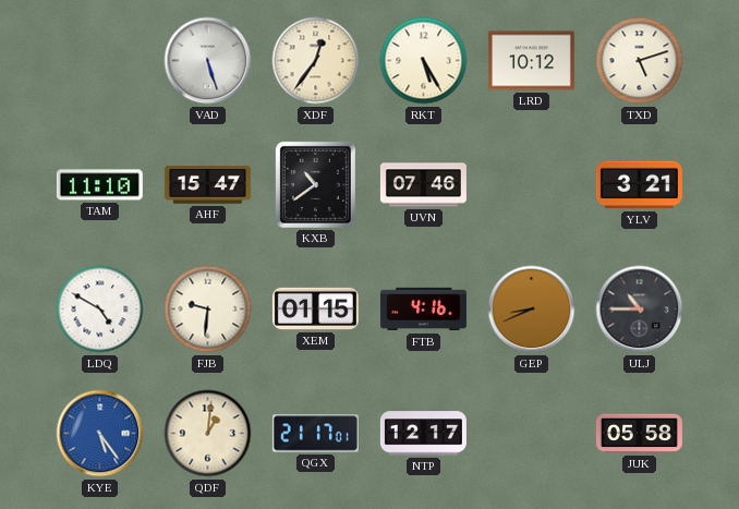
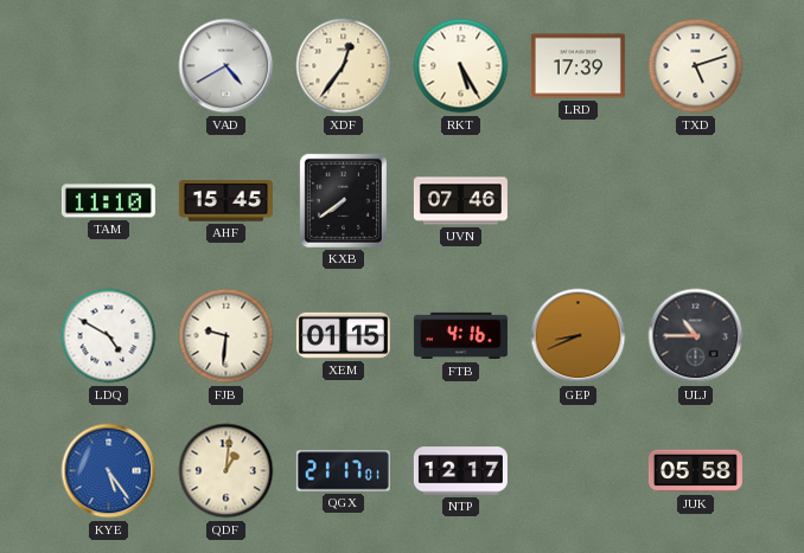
VAD: 5:27 -> 4:40
LRD: 10:12 -> 17:39
AHF: 15:47 -> 15:45
KXB: 10:39 -> 7:39
YLV: 3:21 -> none
